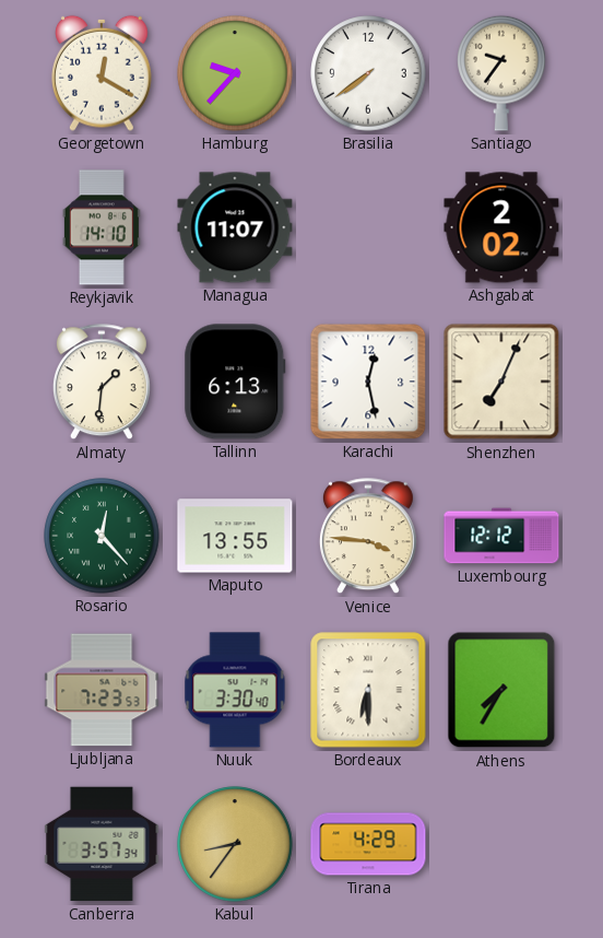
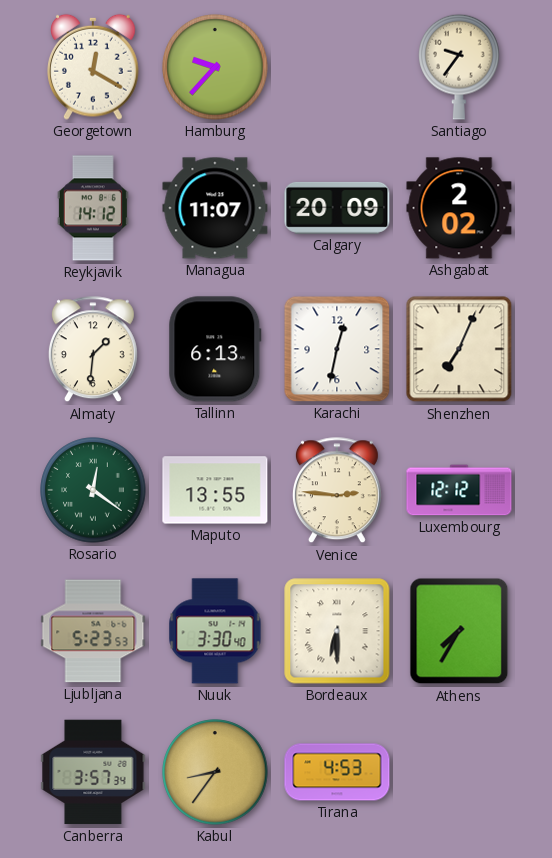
Brasilia: 7:39 -> none
Reykjavik: 14:10 -> 14:12
Calgary: none -> 20:09
Karachi: 12:28 -> 12:32
Rosario: 12:23 -> 12:21
Venice: 3:46 -> 2:46
Ljubljana: 7:23 -> 5:23
Tirana: 4:29 -> 4:53
